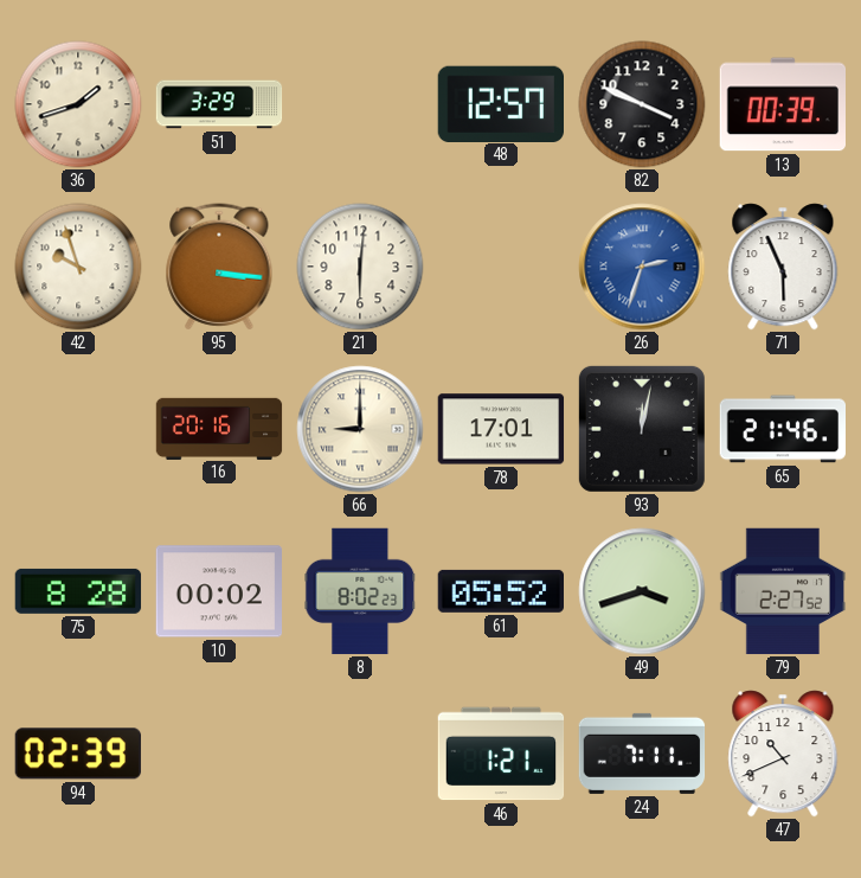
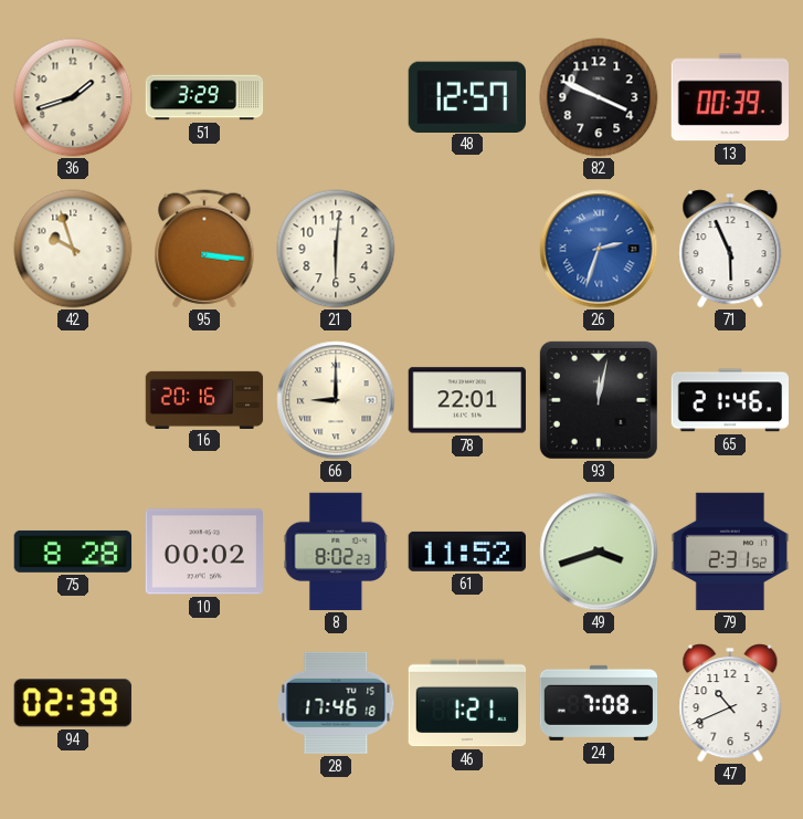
78: 17:01 -> 22:01
61: 05:52 -> 11:52
79: 2:27 -> 2:31
28: none -> 17:46
24: 7:11 -> 7:08
